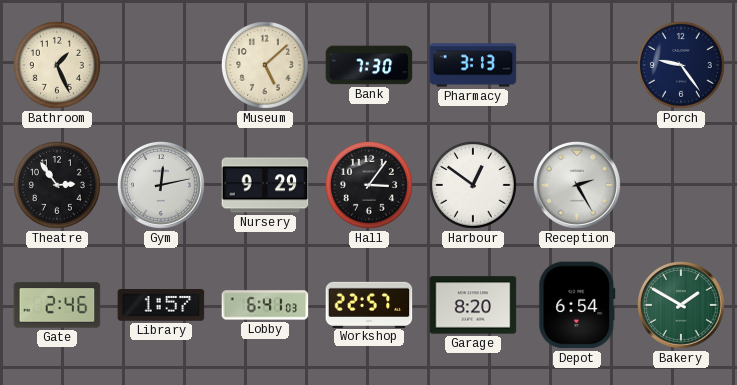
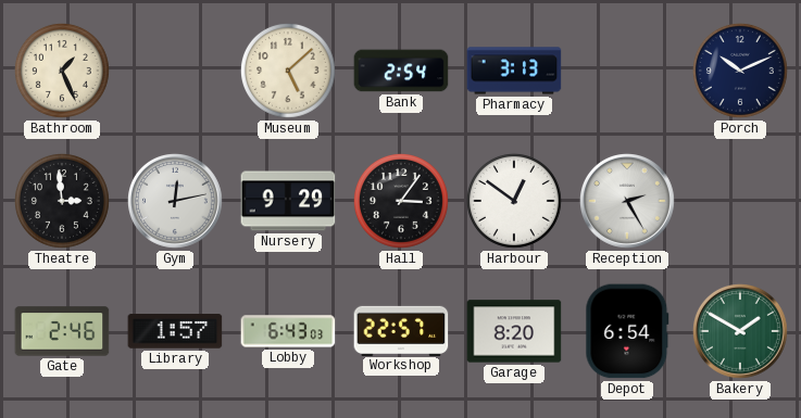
Bank: 7:30 -> 2:54
Porch: 9:24 -> 10:11
Theatre: 2:54 -> 2:59
Lobby: 6:41 -> 6:43
